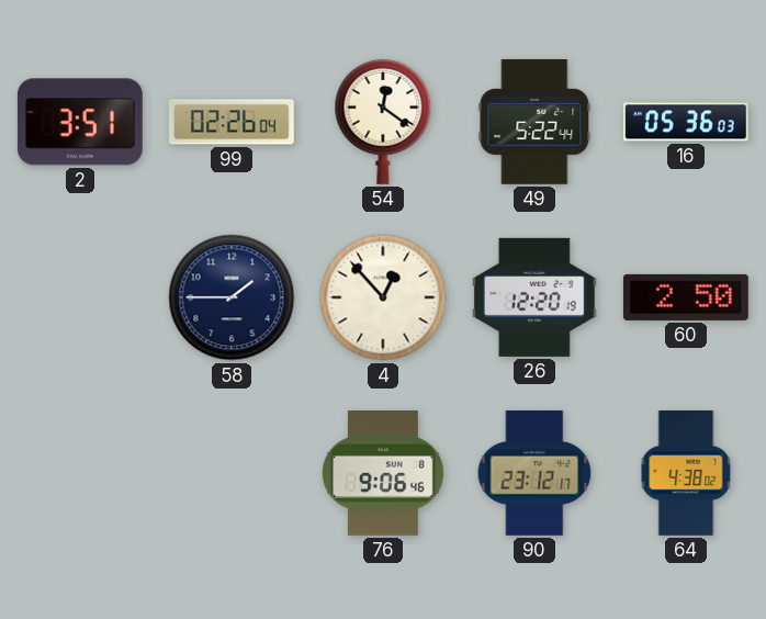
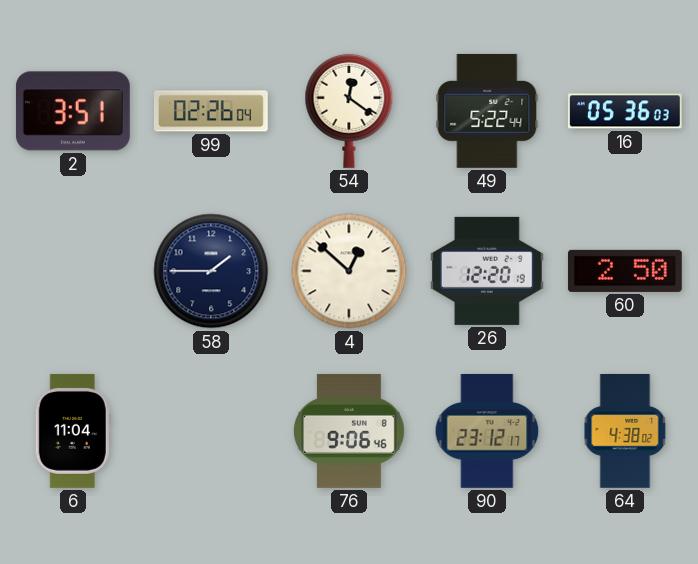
4: 12:53 -> 12:52
6: none -> 11:04
